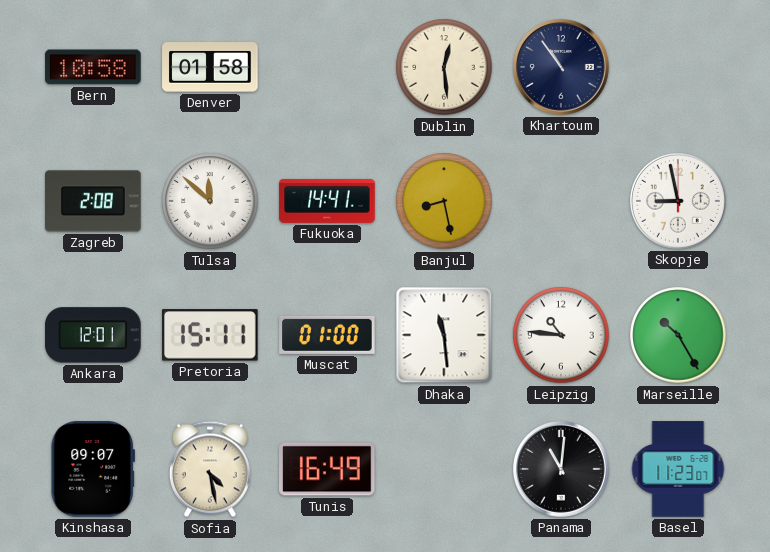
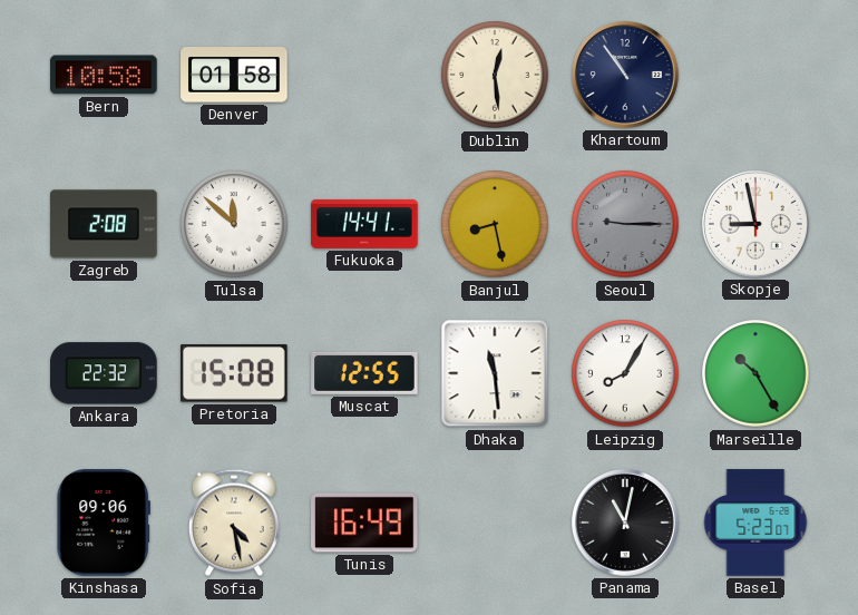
Seoul: none -> 9:15
Ankara: 12:01 -> 22:32
Pretoria: 15:11 -> 15:08
Muscat: 01:00 -> 12:55
Leipzig: 10:46 -> 8:05
Kinshasa: 09:07 -> 09:06
Panama: 11:01 -> 11:02
Basel: 11:23 -> 5:23
